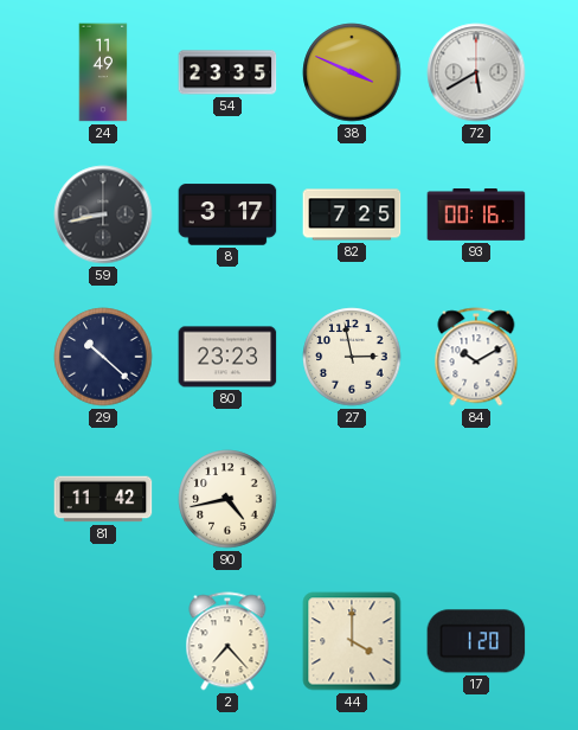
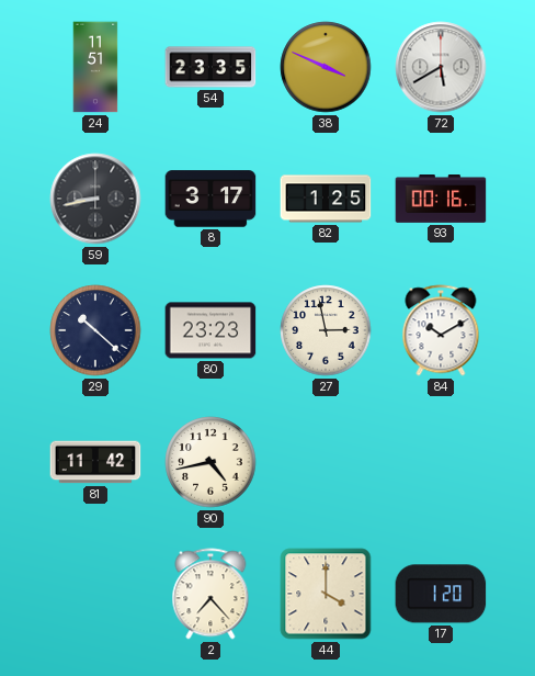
24: 11:49 -> 11:51
82: 7:25 -> 1:25
